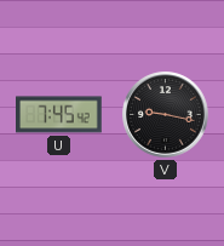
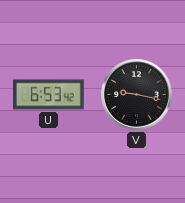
U: 7:45 -> 6:53
